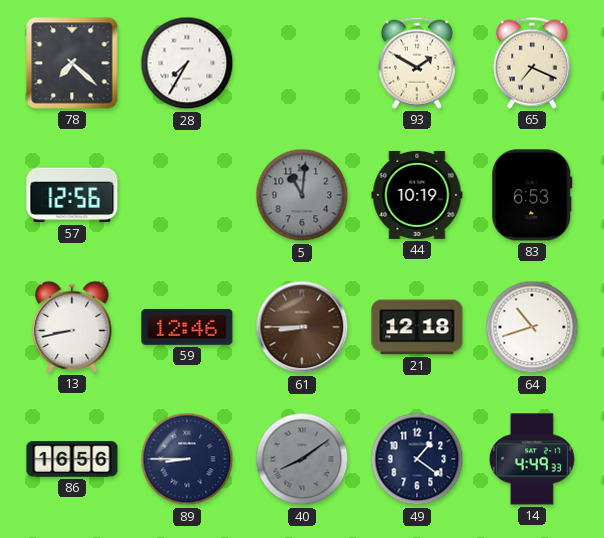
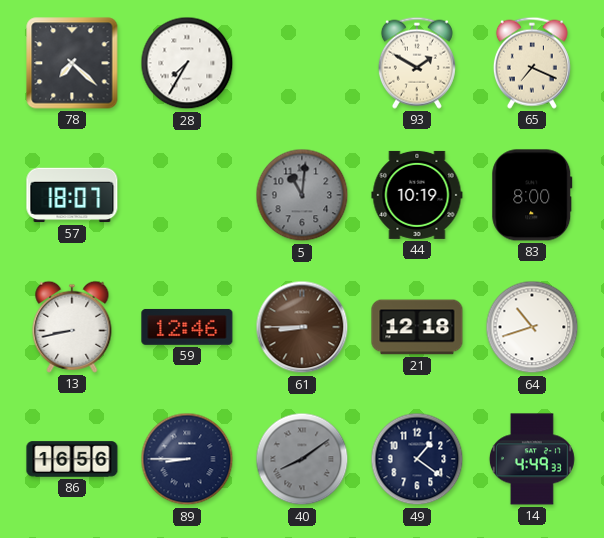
57: 12:56 -> 18:07
83: 6:53 -> 8:00
